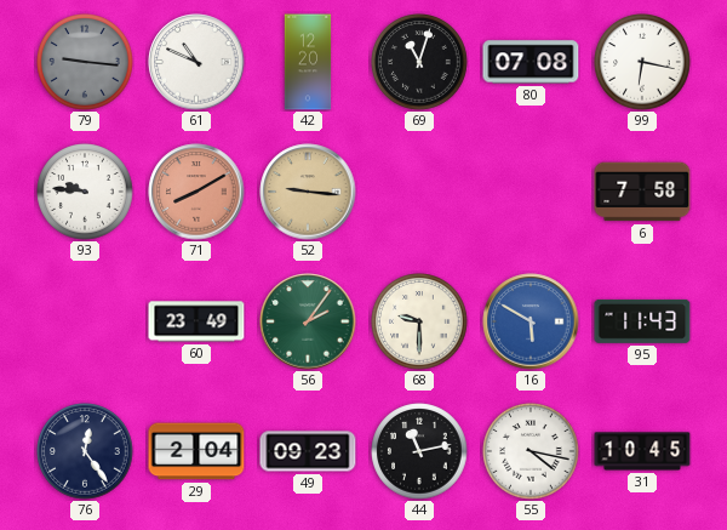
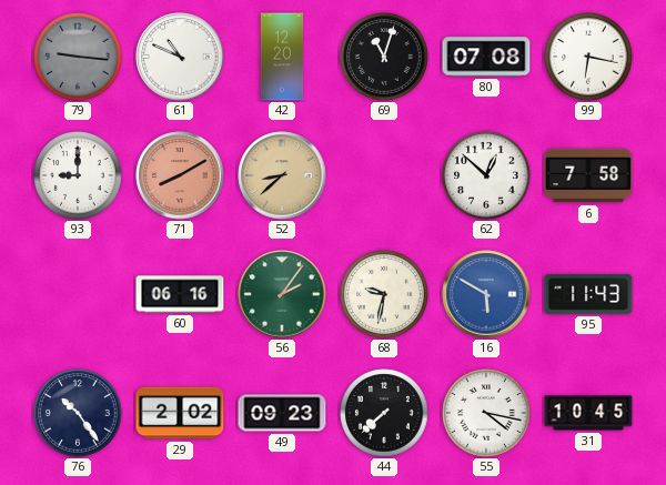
93: 9:46 -> 9:00
52: 9:16 -> 8:38
62: none -> 12:52
60: 23:49 -> 06:16
68: 9:30 -> 9:32
76: 12:24 -> 10:24
29: 2:04 -> 2:02
44: 11:13 -> 7:38
